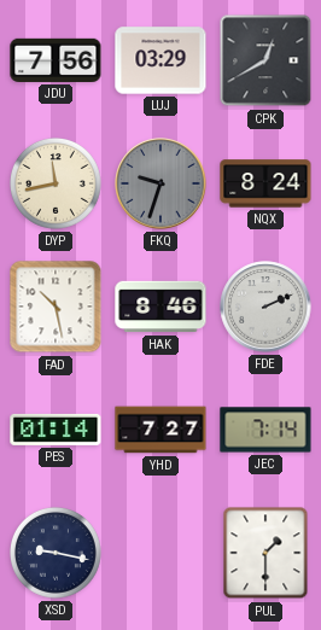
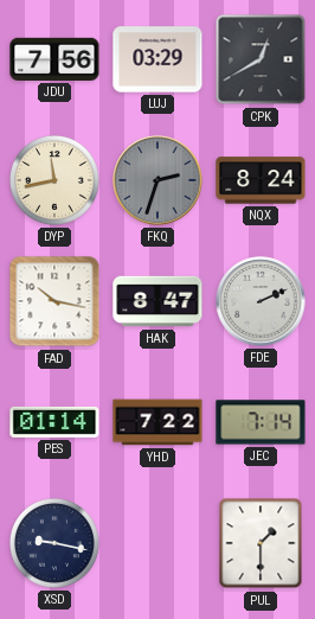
FKQ: 9:33 -> 2:33
FAD: 10:28 -> 10:17
HAK: 8:46 -> 8:47
YHD: 7:27 -> 7:22
